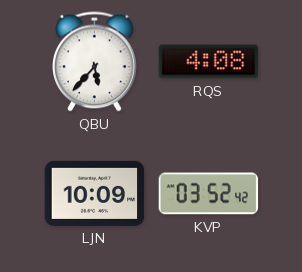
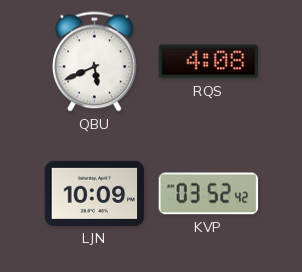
QBU: 5:37 -> 5:41
